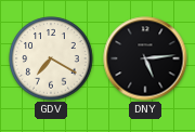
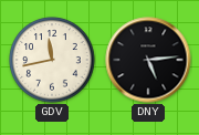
GDV: 7:20 -> 11:43
